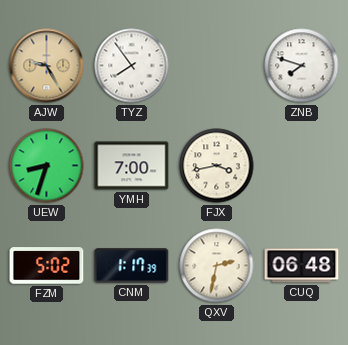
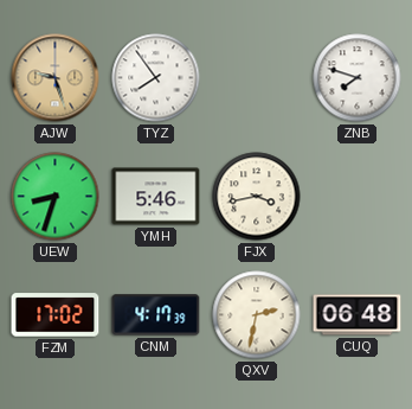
AJW: 9:25 -> 9:27
YMH: 7:00 -> 5:46
FZM: 5:02 -> 17:02
CNM: 1:17 -> 4:17
